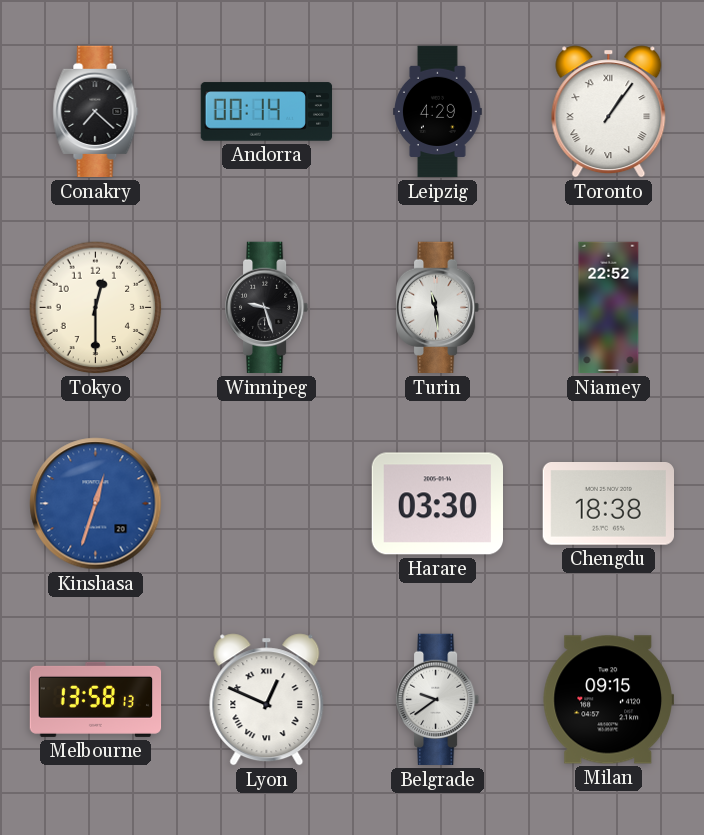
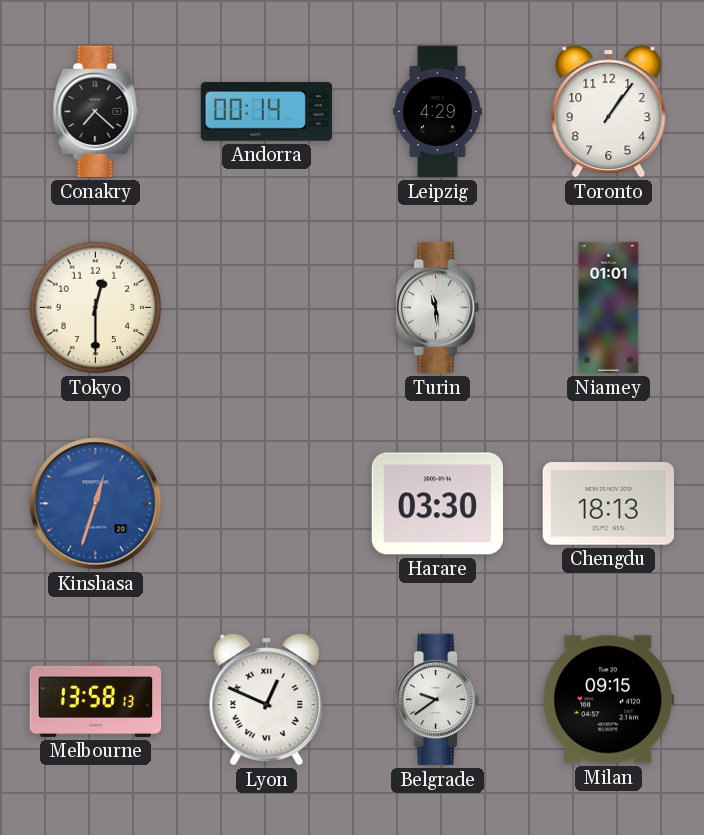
Toronto numerals: Roman -> Arabic
Winnipeg: 9:27 -> none
Niamey: 22:52 -> 01:01
Chengdu: 18:38 -> 18:13
